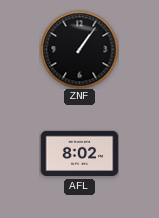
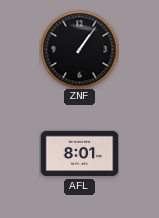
AFL: 8:02 -> 8:01
